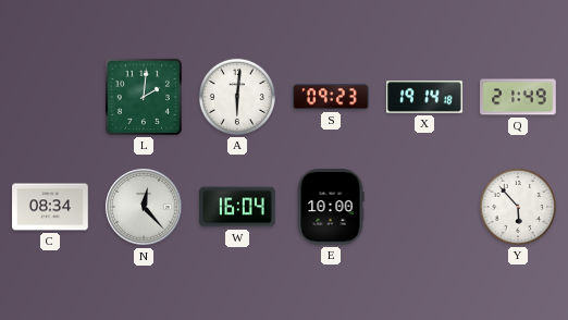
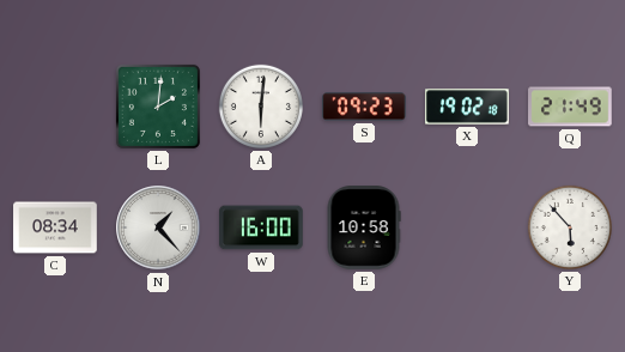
X: 19:14 -> 19:02
N: 12:23 -> 1:23
W: 16:04 -> 16:00
E: 10:00 -> 10:58
